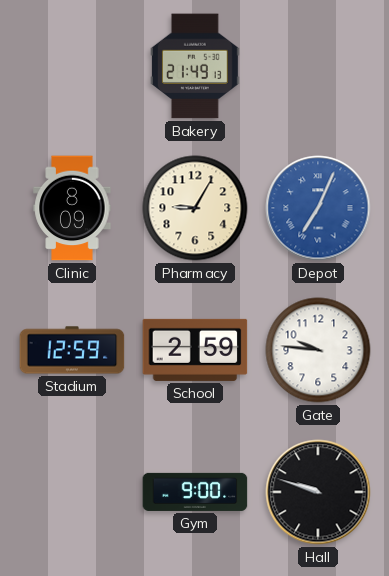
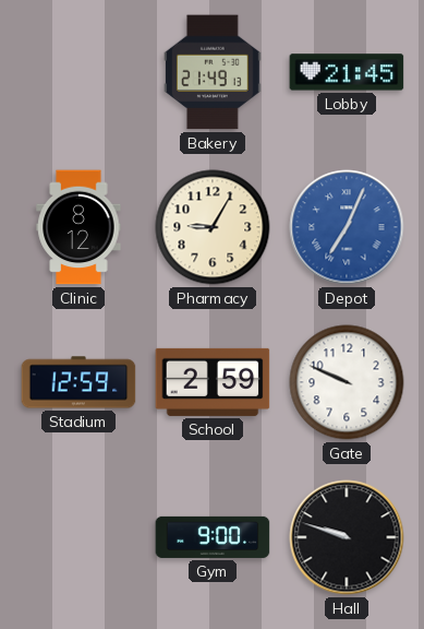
Lobby: none -> 21:45
Clinic: 8:09 -> 8:12
Gate: 9:46 -> 9:49
